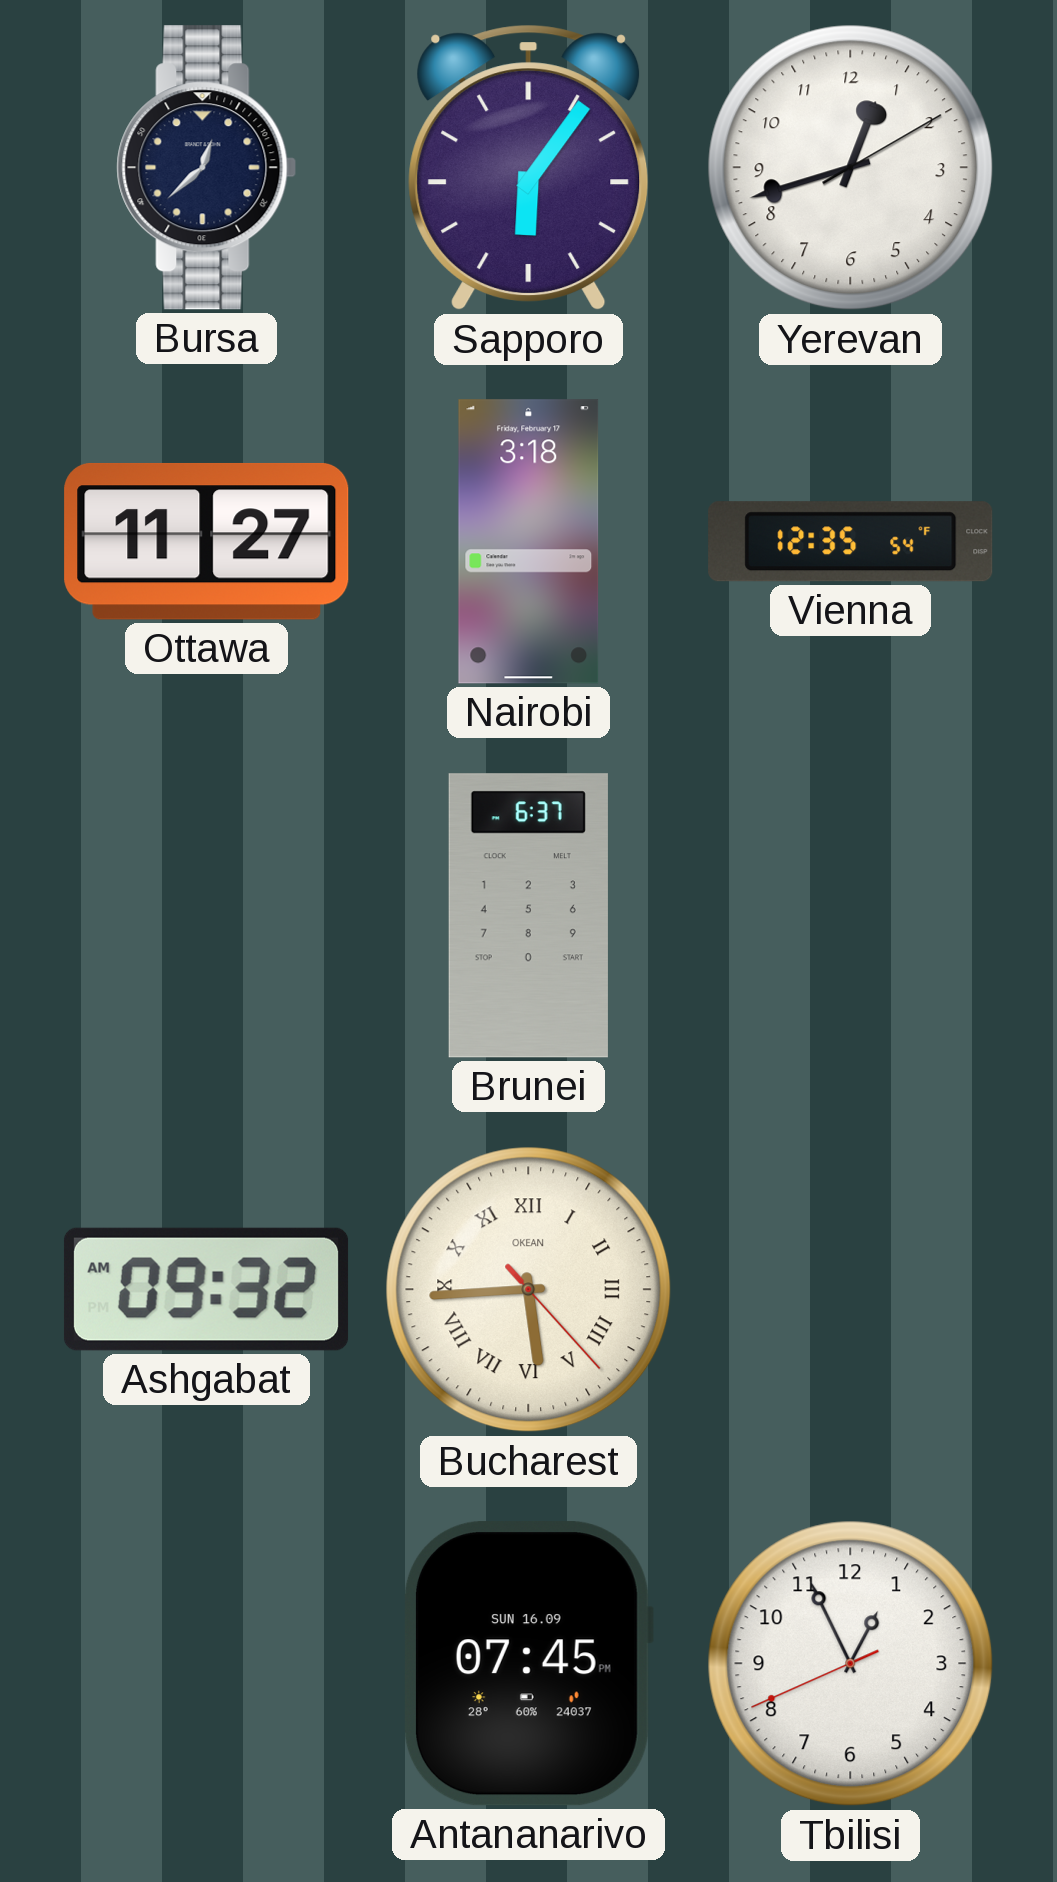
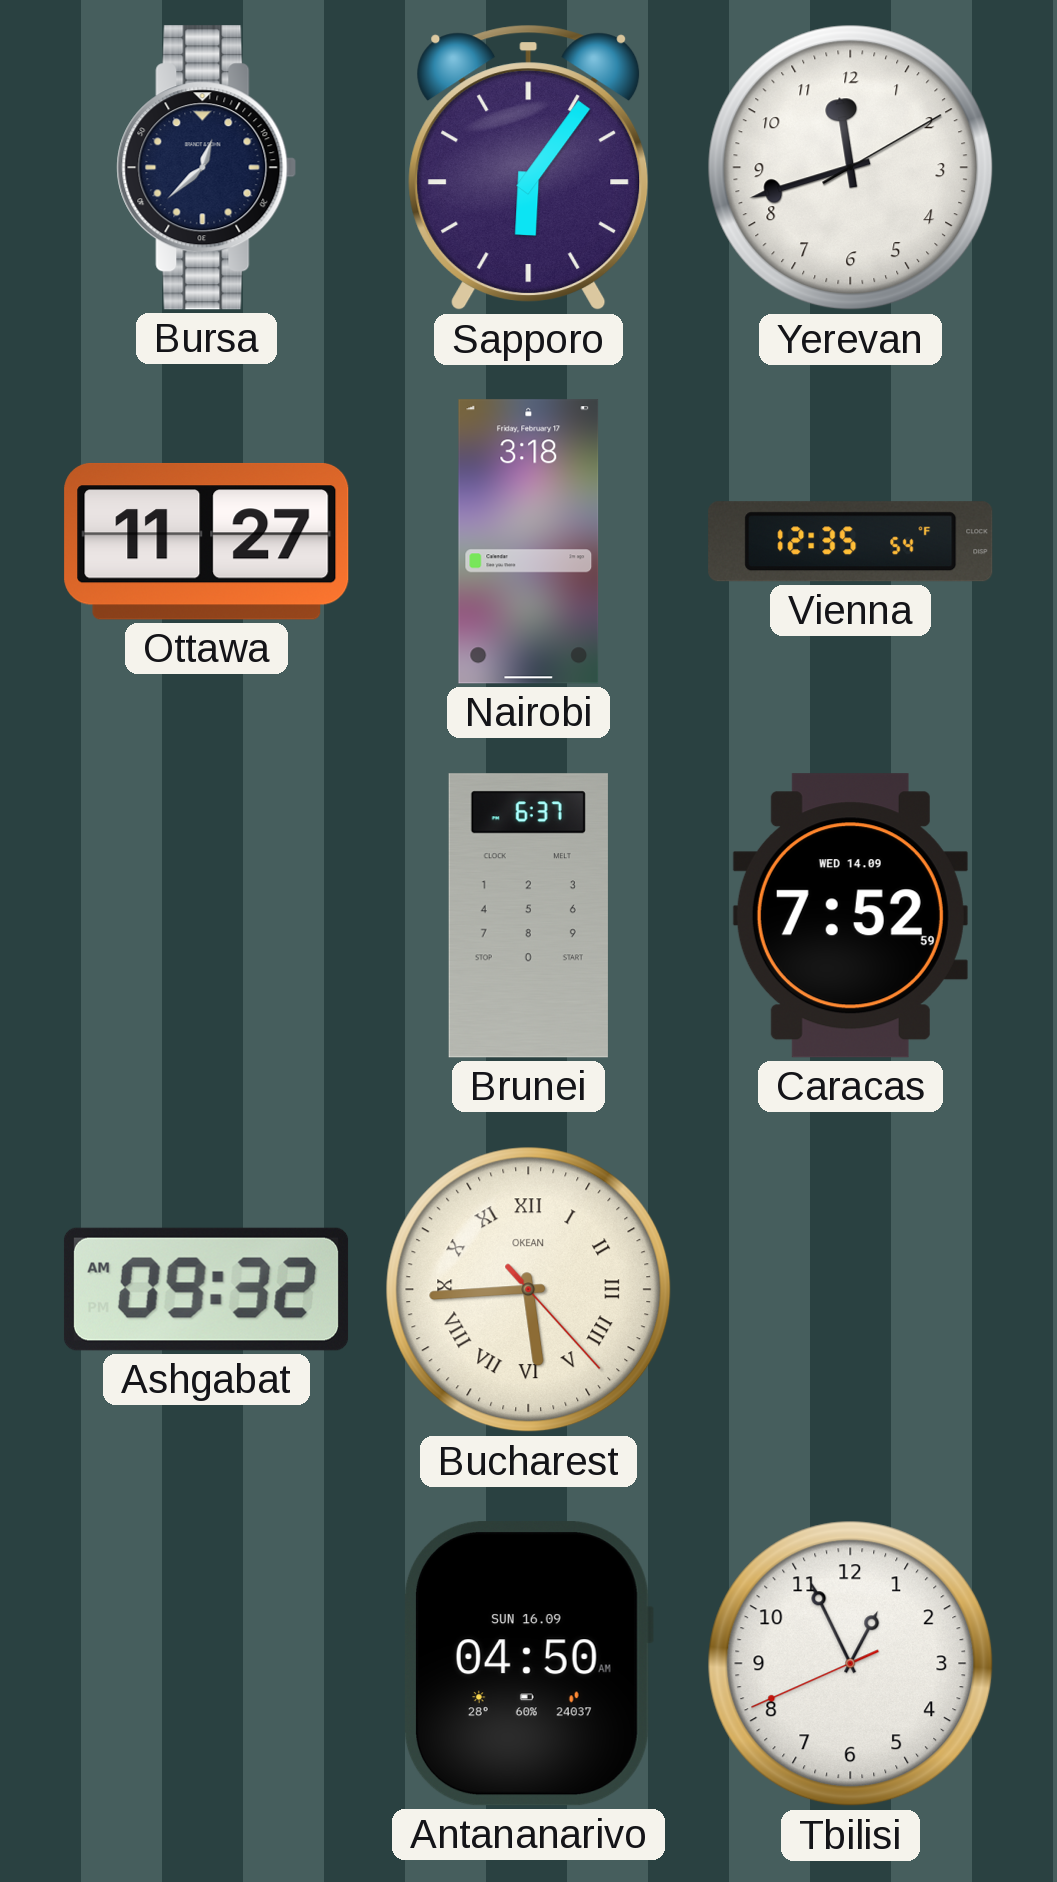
Yerevan: 12:42 -> 11:42
Caracas: none -> 7:52
Antananarivo: 07:45 -> 04:50
